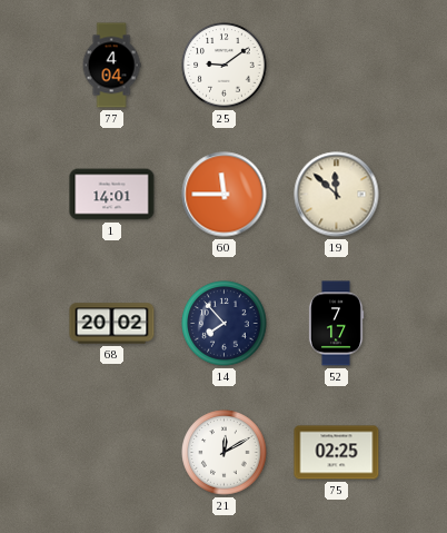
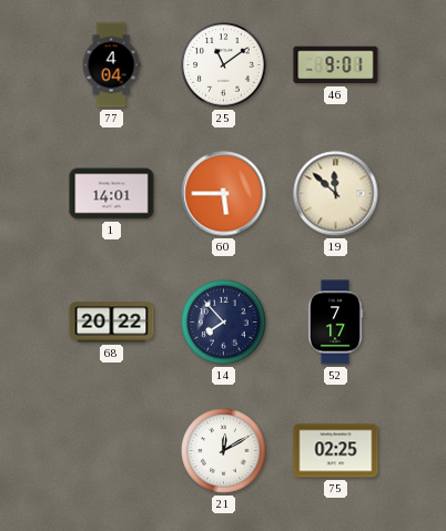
25: 9:09 -> 11:09
46: none -> 9:01
60: 11:45 -> 5:45
68: 20:02 -> 20:22
